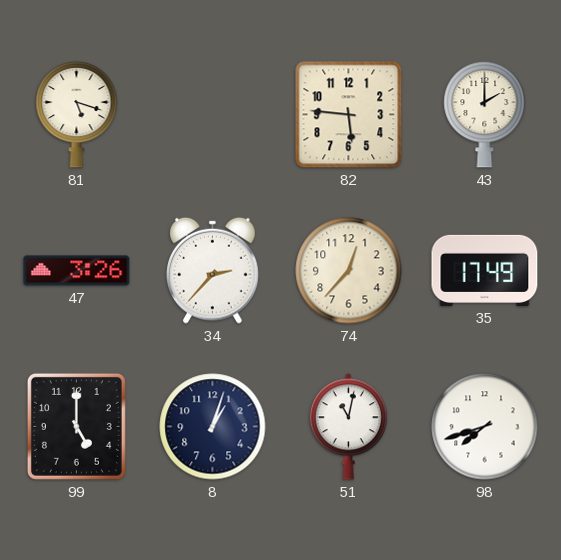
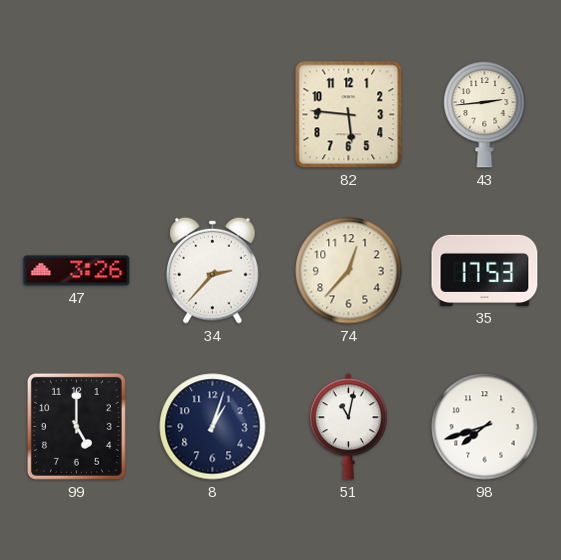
81: 5:18 -> none
43: 2:00 -> 2:44
35: 17:49 -> 17:53
